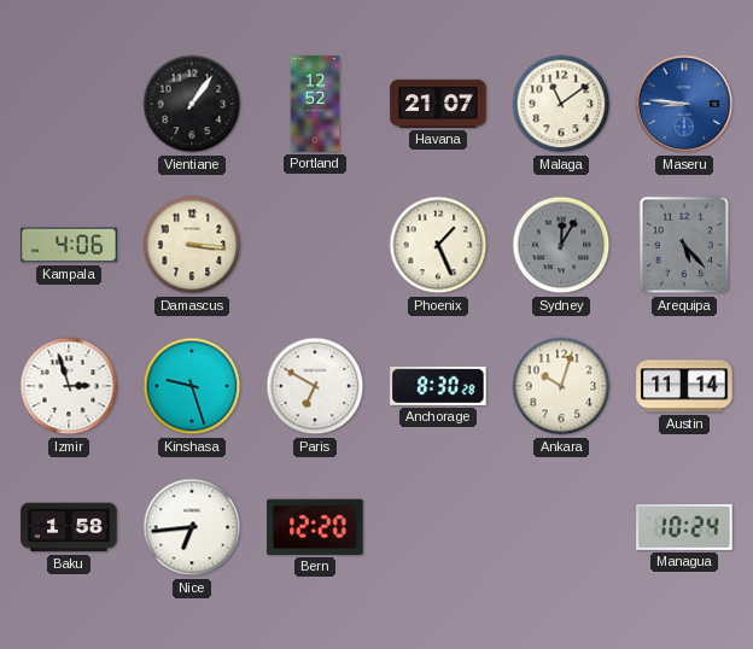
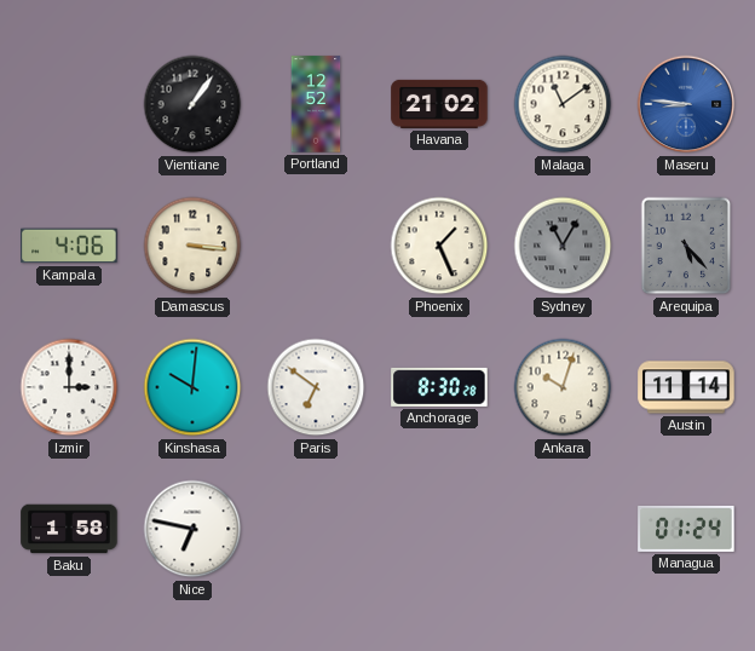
Havana: 21:07 -> 21:02
Sydney: 12:05 -> 11:05
Izmir: 2:57 -> 3:00
Kinshasa: 9:27 -> 10:01
Paris: 6:50 -> 6:51
Nice: 6:44 -> 6:47
Bern: 12:20 -> none
Managua: 10:24 -> 01:24
